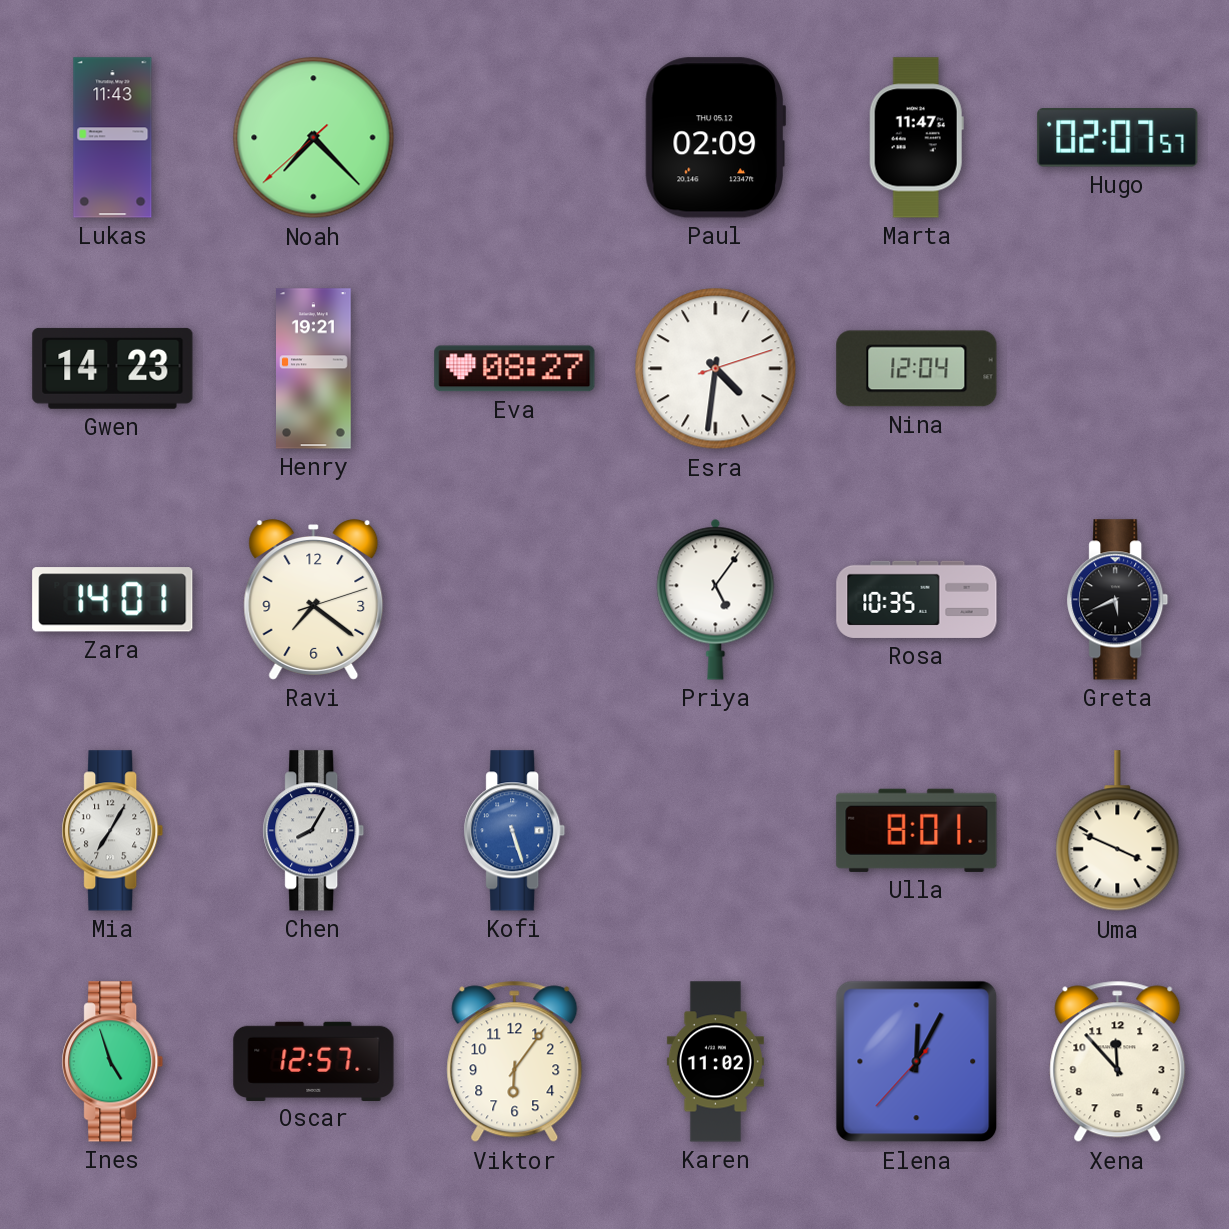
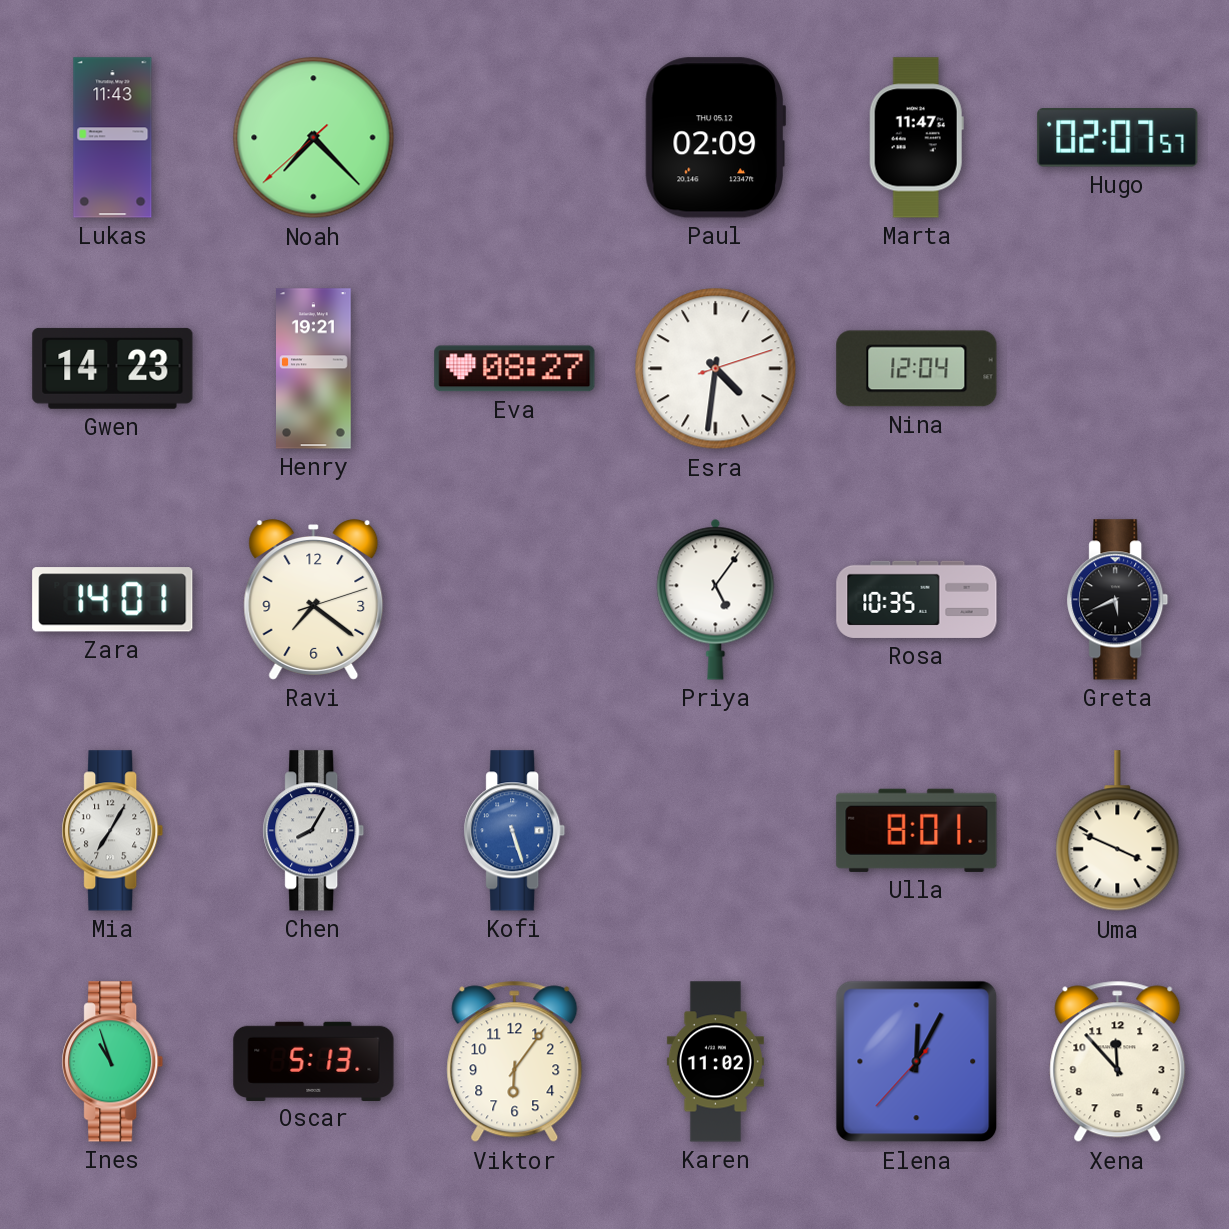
Ines: 4:57 -> 10:57
Oscar: 12:57 -> 5:13
